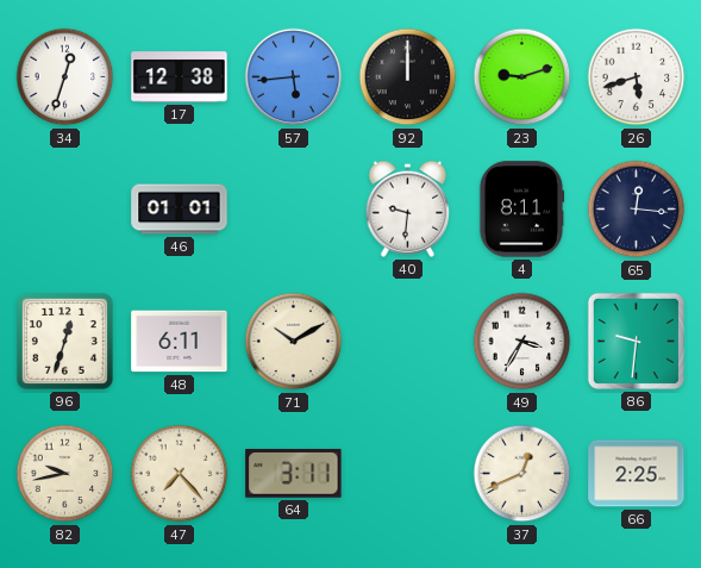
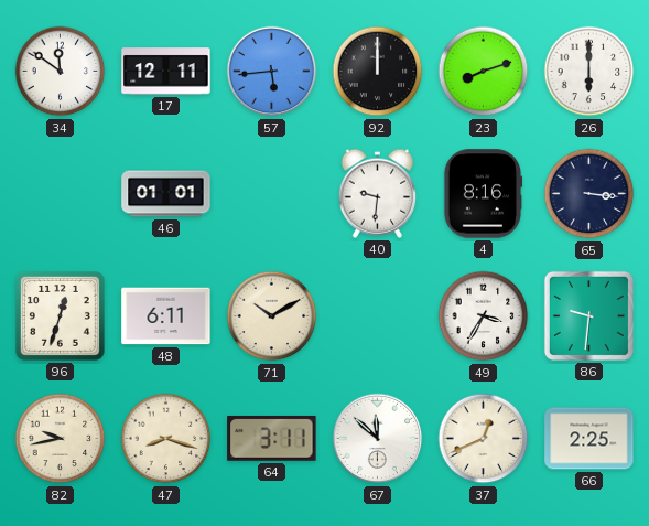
34: 12:33 -> 11:51
17: 12:38 -> 12:11
23: 9:12 -> 8:12
26: 5:42 -> 6:00
4: 8:11 -> 8:16
65: 12:16 -> 3:16
47: 7:23 -> 8:18
67: none -> 11:52
